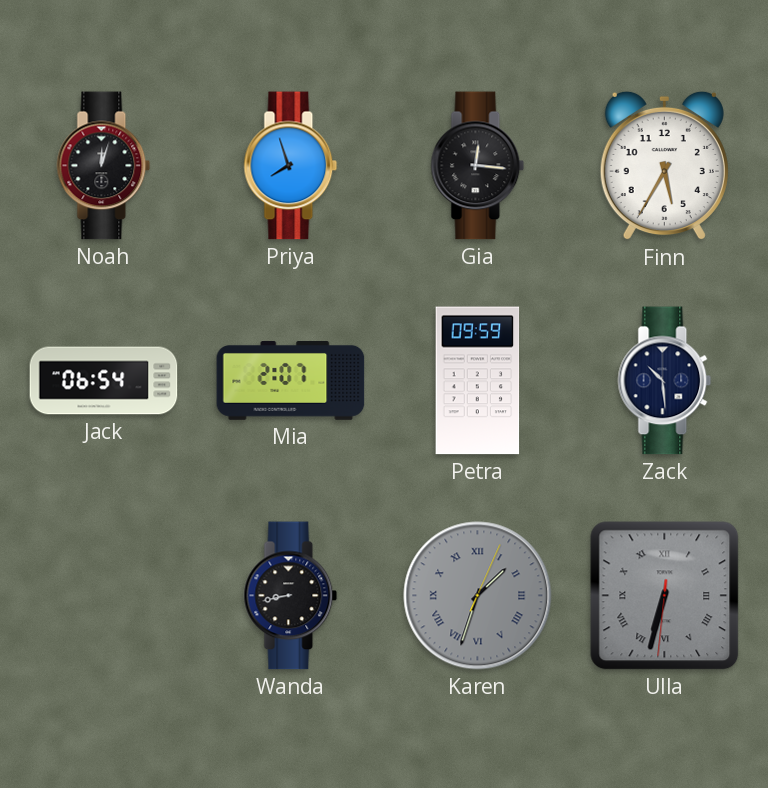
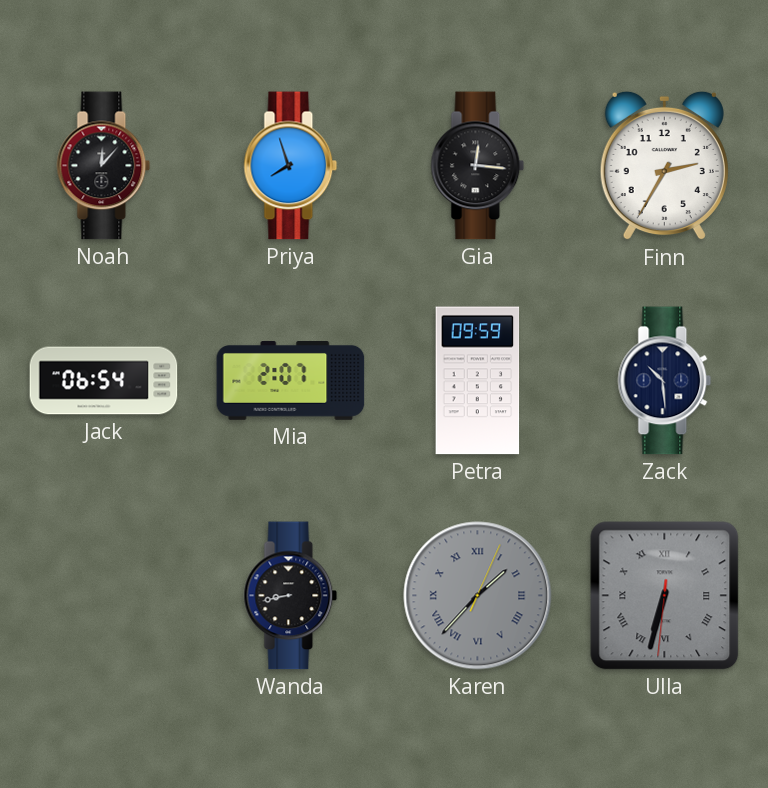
Noah: 12:03 -> 12:07
Finn: 5:35 -> 2:35
Karen: 1:33 -> 1:37
